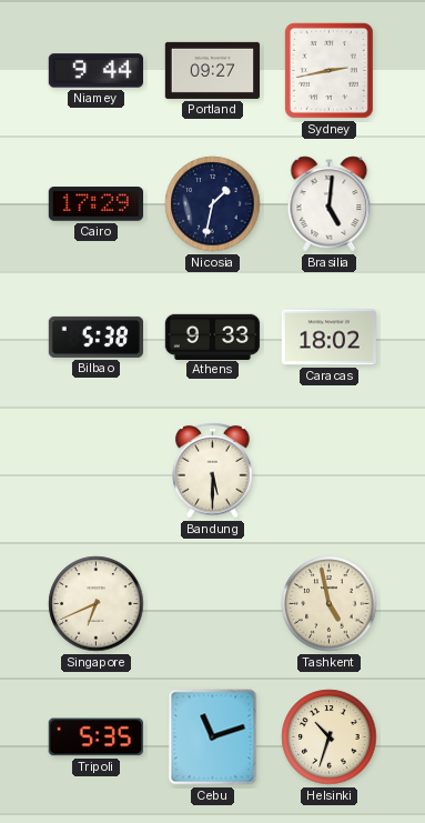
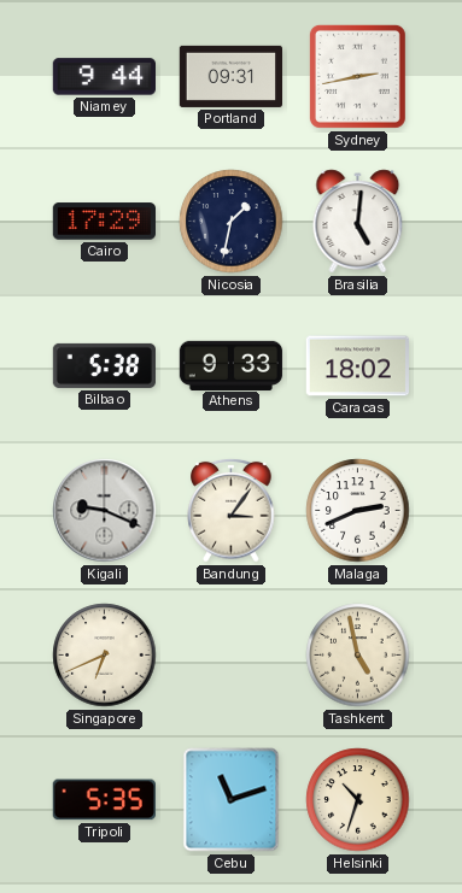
Portland: 09:27 -> 09:31
Kigali: none -> 9:19
Bandung: 5:30 -> 3:06
Malaga: none -> 2:41
